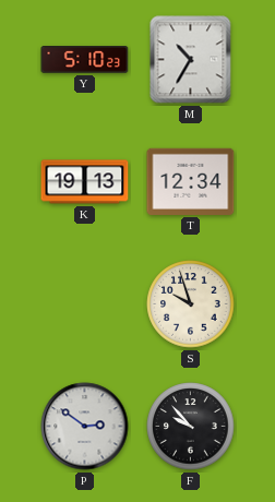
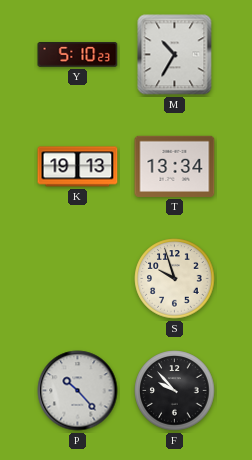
T: 12:34 -> 13:34
P: 2:51 -> 10:23
